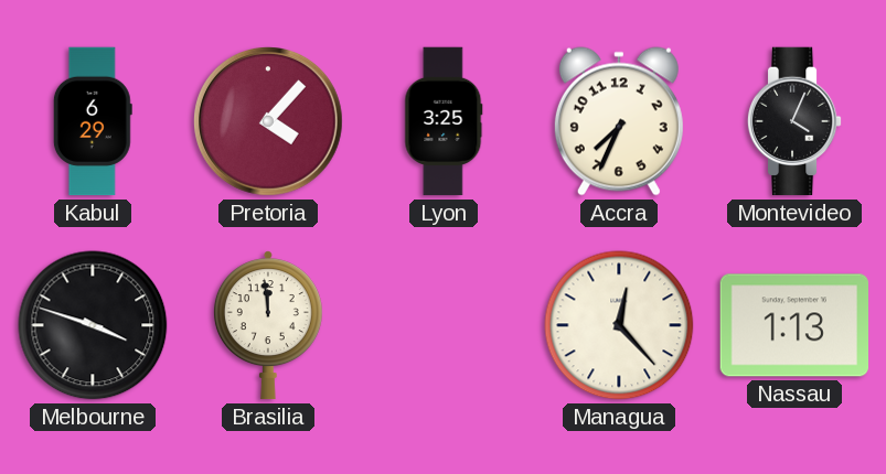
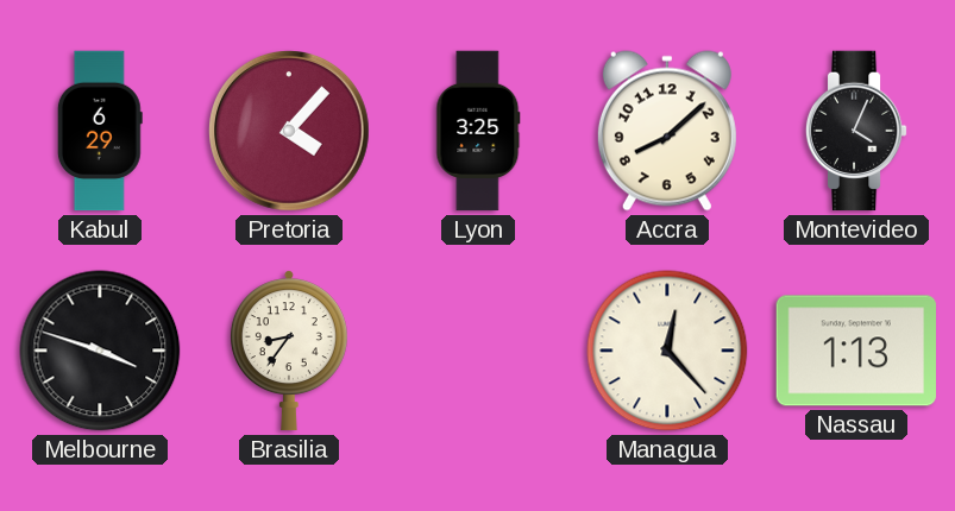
Accra: 7:34 -> 8:08
Brasilia: 11:59 -> 8:36
